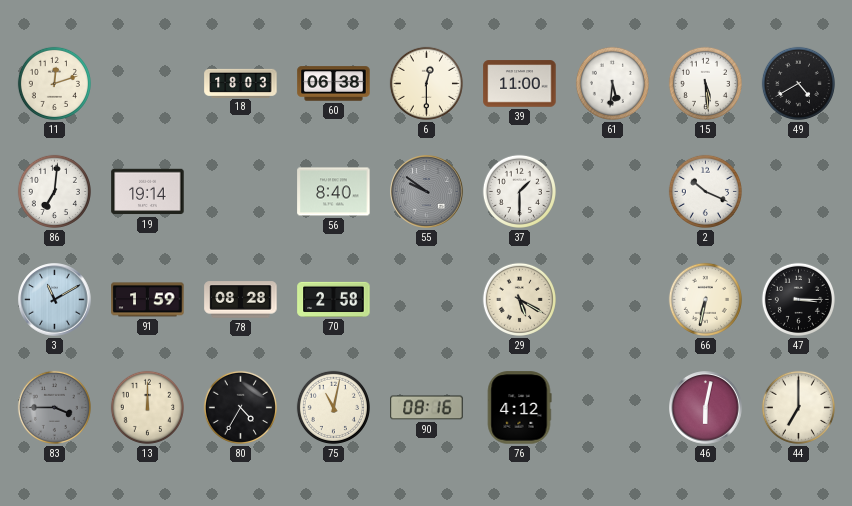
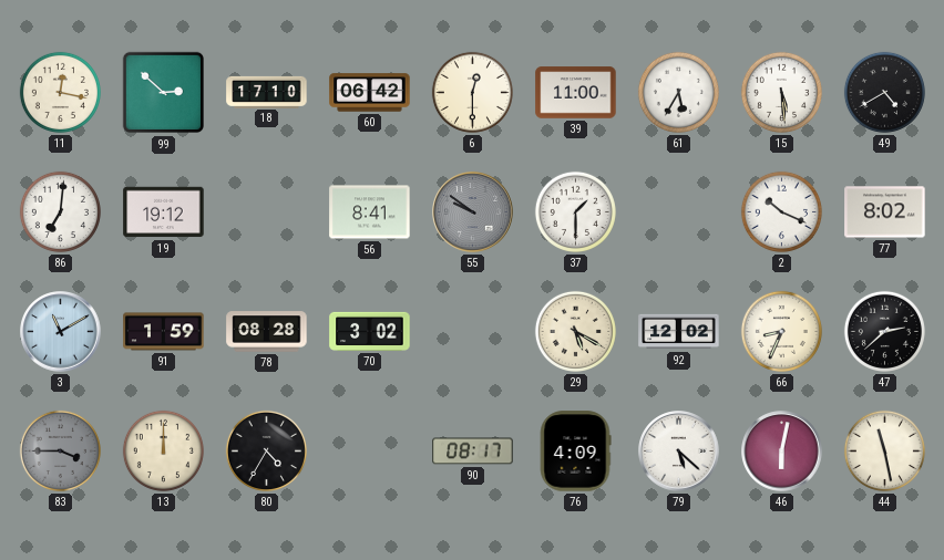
11: 12:12 -> 12:17
99: none -> 2:52
18: 18:03 -> 17:10
60: 06:38 -> 06:42
61: 5:31 -> 5:35
19: 19:14 -> 19:12
56: 8:40 -> 8:41
77: none -> 8:02
70: 2:58 -> 3:02
92: none -> 12:02
66: 6:32 -> 8:34
47: 3:15 -> 2:38
75: 11:02 -> none
90: 08:16 -> 08:17
76: 4:12 -> 4:09
79: none -> 5:22
44: 7:00 -> 11:28
